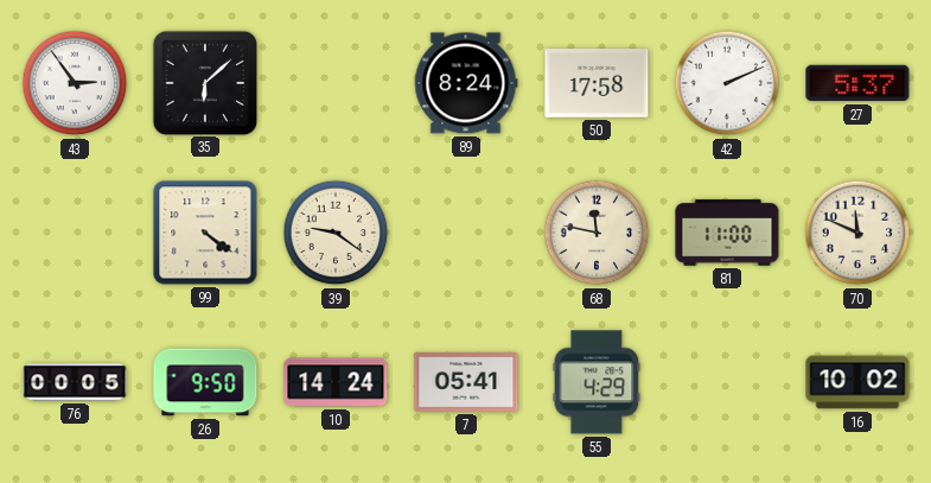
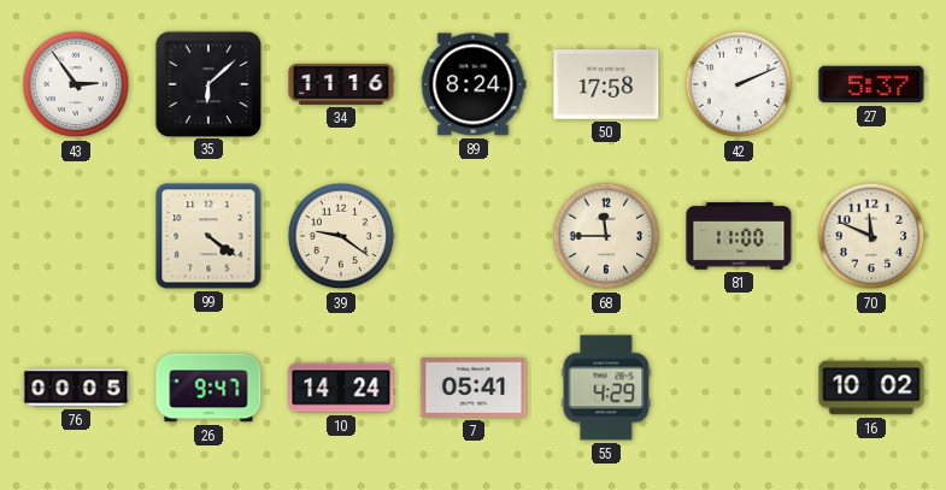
34: none -> 11:16
68: 11:47 -> 11:45
26: 9:50 -> 9:47
